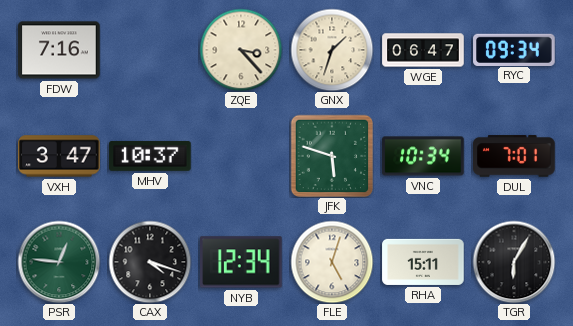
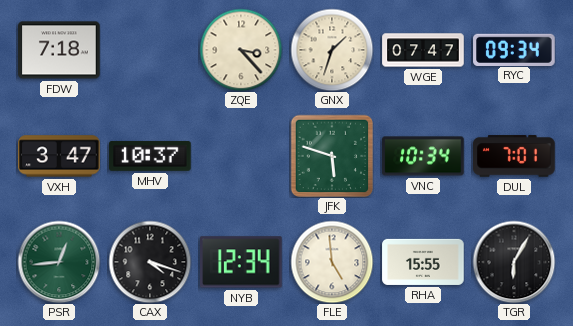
FDW: 7:16 -> 7:18
WGE: 06:47 -> 07:47
PSR: 12:46 -> 12:44
FLE: 5:03 -> 4:59
RHA: 15:11 -> 15:55
